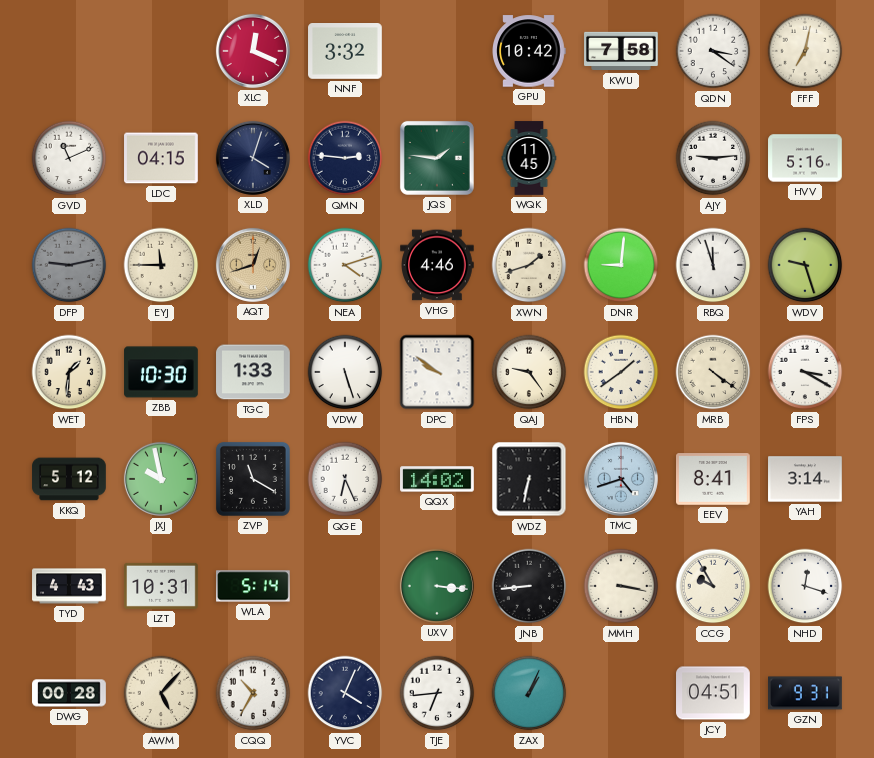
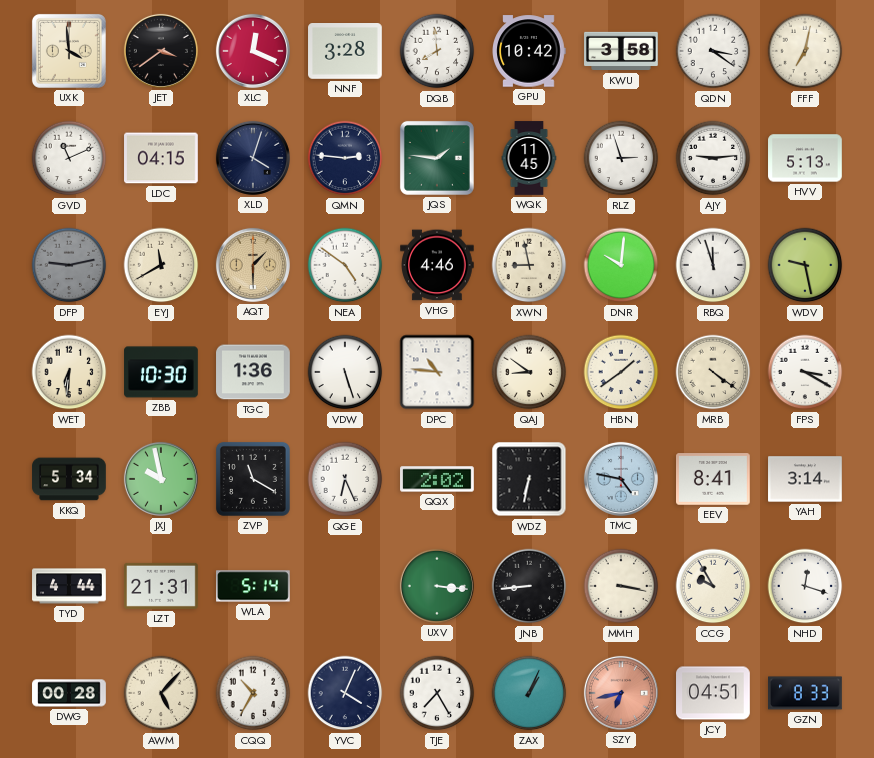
UXK: none -> 3:59
JET: none -> 3:39
NNF: 3:32 -> 3:28
DQB: none -> 7:59
KWU: 7:58 -> 3:58
RLZ: none -> 2:57
HVV: 5:16 -> 5:13
EYJ: 11:45 -> 11:40
AQT: 12:42 -> 1:30
NEA: 4:12 -> 4:51
XWN: 1:42 -> 8:58
DNR: 9:01 -> 10:01
WDV: 9:27 -> 9:28
WET: 1:31 -> 6:31
TGC: 1:33 -> 1:36
DPC: 9:51 -> 10:46
QAJ: 9:24 -> 8:51
KKQ: 5:12 -> 5:34
QQX: 14:02 -> 2:02
TMC: 4:42 -> 4:47
TYD: 4:43 -> 4:44
LZT: 10:31 -> 21:31
TJE: 6:44 -> 7:25
SZY: none -> 6:43
GZN: 9:31 -> 8:33
